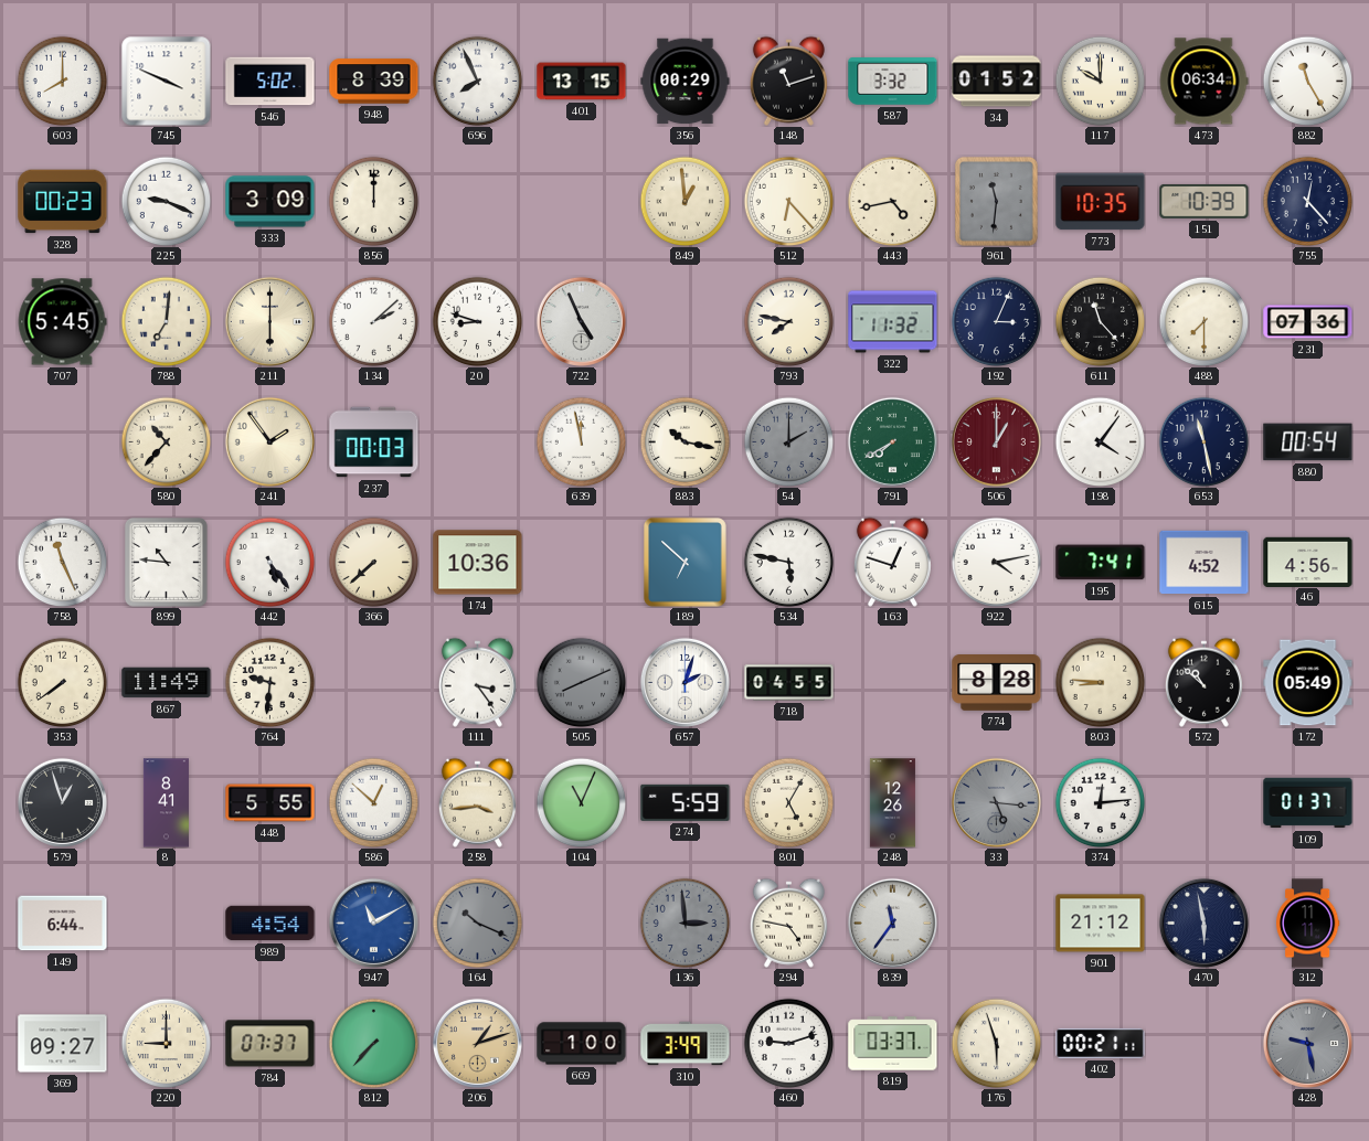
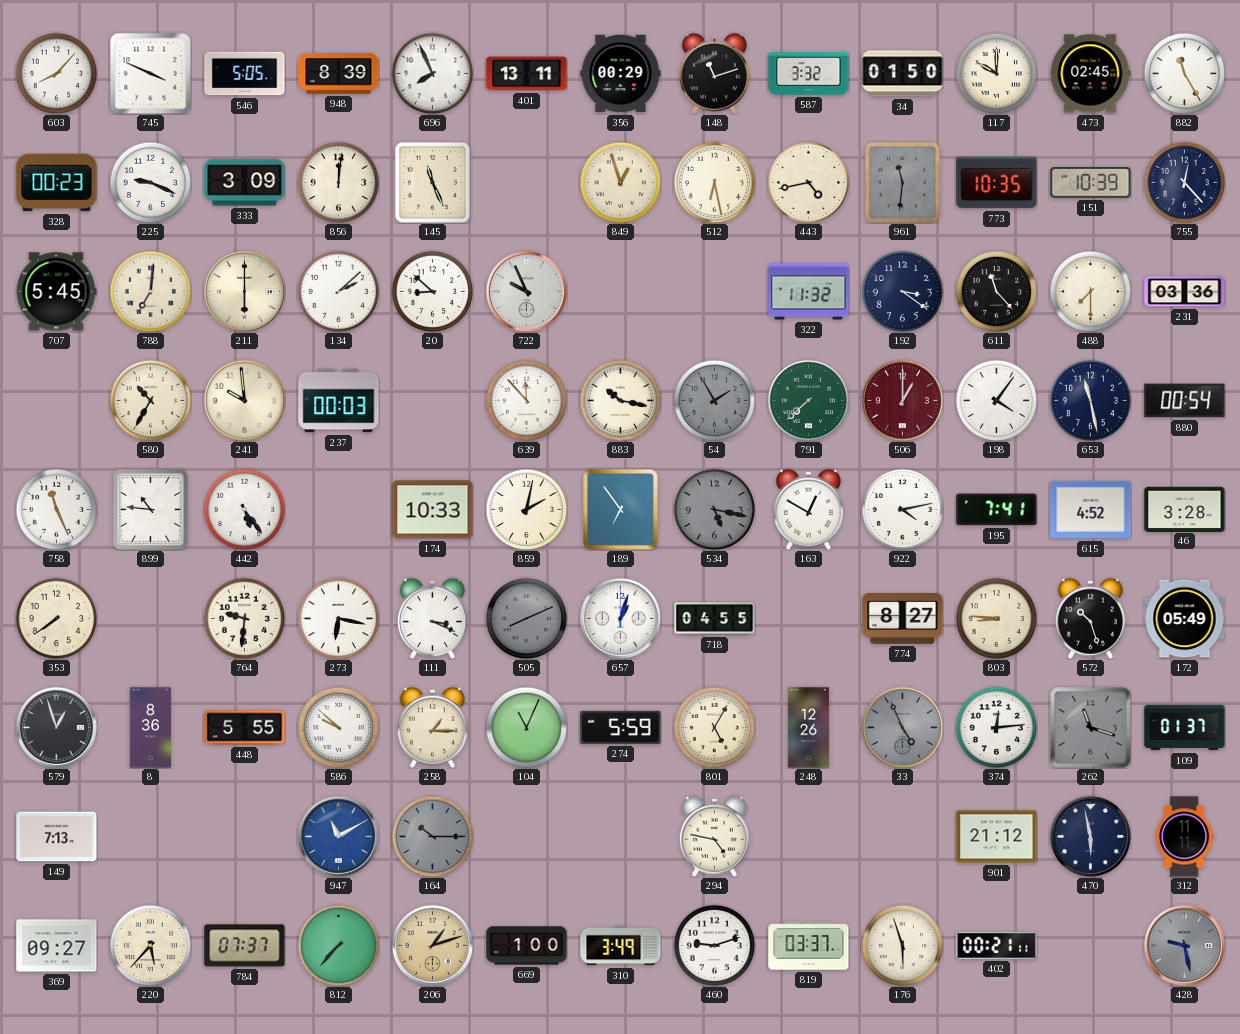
603: 8:00 -> 8:07
546: 5:02 -> 5:05
401: 13:15 -> 13:11
34: 01:52 -> 01:50
473: 06:34 -> 02:45
856: 12:00 -> 12:01
145: none -> 11:26
849: 12:59 -> 12:57
512: 6:23 -> 6:28
20: 8:48 -> 8:52
722: 4:56 -> 9:56
793: 7:47 -> none
192: 3:04 -> 3:21
231: 07:36 -> 03:36
580: 10:37 -> 10:35
241: 1:54 -> 9:59
639: 11:58 -> 11:53
54: 2:00 -> 1:55
791: 7:40 -> 7:38
366: 7:38 -> none
174: 10:36 -> 10:33
859: none -> 2:02
189: 6:52 -> 6:54
534: 5:47 -> 5:17
534 dial: white -> grey
163: 12:48 -> 12:50
46: 4:56 -> 3:28
867: 11:49 -> none
273: none -> 6:17
111: 3:24 -> 3:19
657: 2:03 -> 1:03
774: 8:28 -> 8:27
572: 10:52 -> 10:27
8: 8:41 -> 8:36
586: 12:52 -> 9:52
258: 3:44 -> 1:15
33: 5:16 -> 4:56
262: none -> 11:18
149: 6:44 -> 7:13
989: 4:54 -> none
164: 10:19 -> 10:15
136: 2:59 -> none
839: 11:36 -> none
220: 9:00 -> 5:37
